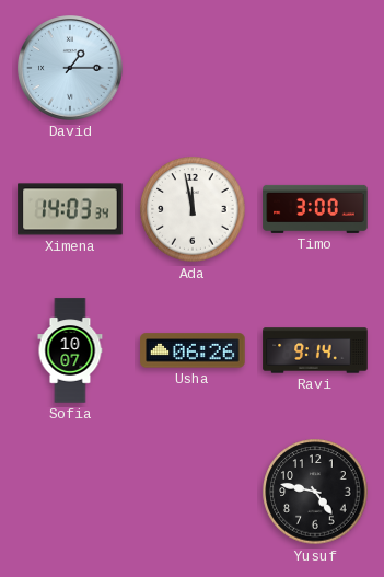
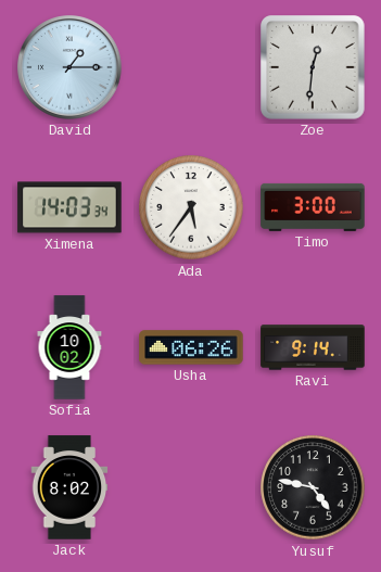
Zoe: none -> 12:31
Ada: 11:58 -> 5:36
Sofia: 10:07 -> 10:02
Jack: none -> 8:02
